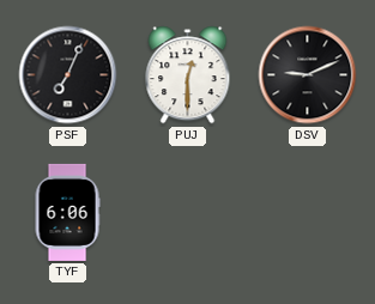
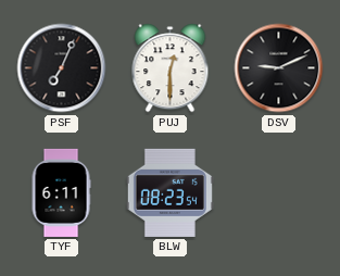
TYF: 6:06 -> 6:11
BLW: none -> 08:23
